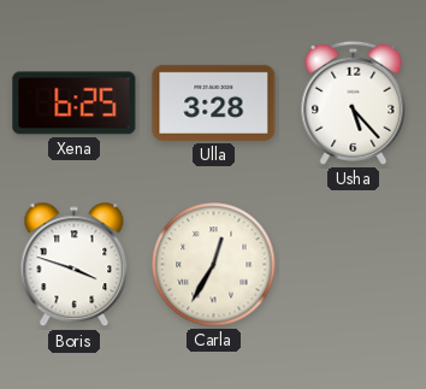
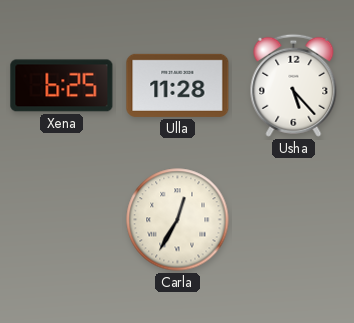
Ulla: 3:28 -> 11:28
Boris: 3:48 -> none
